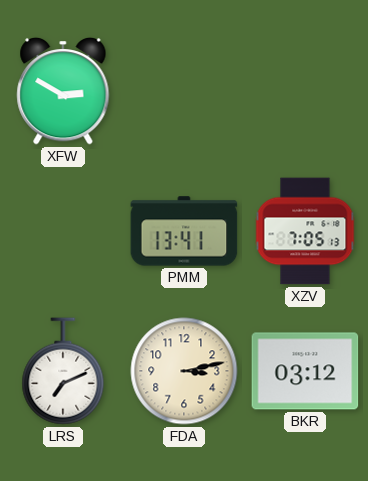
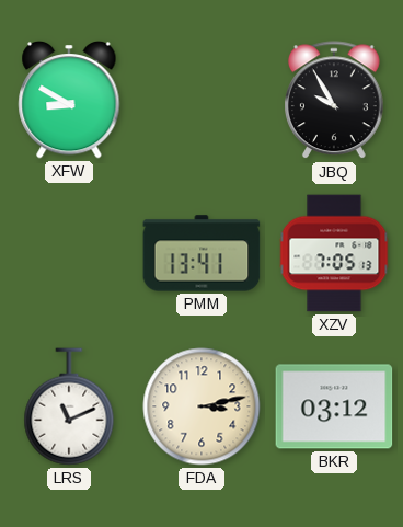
XFW: 2:50 -> 8:50
JBQ: none -> 9:55
LRS: 7:11 -> 11:11
